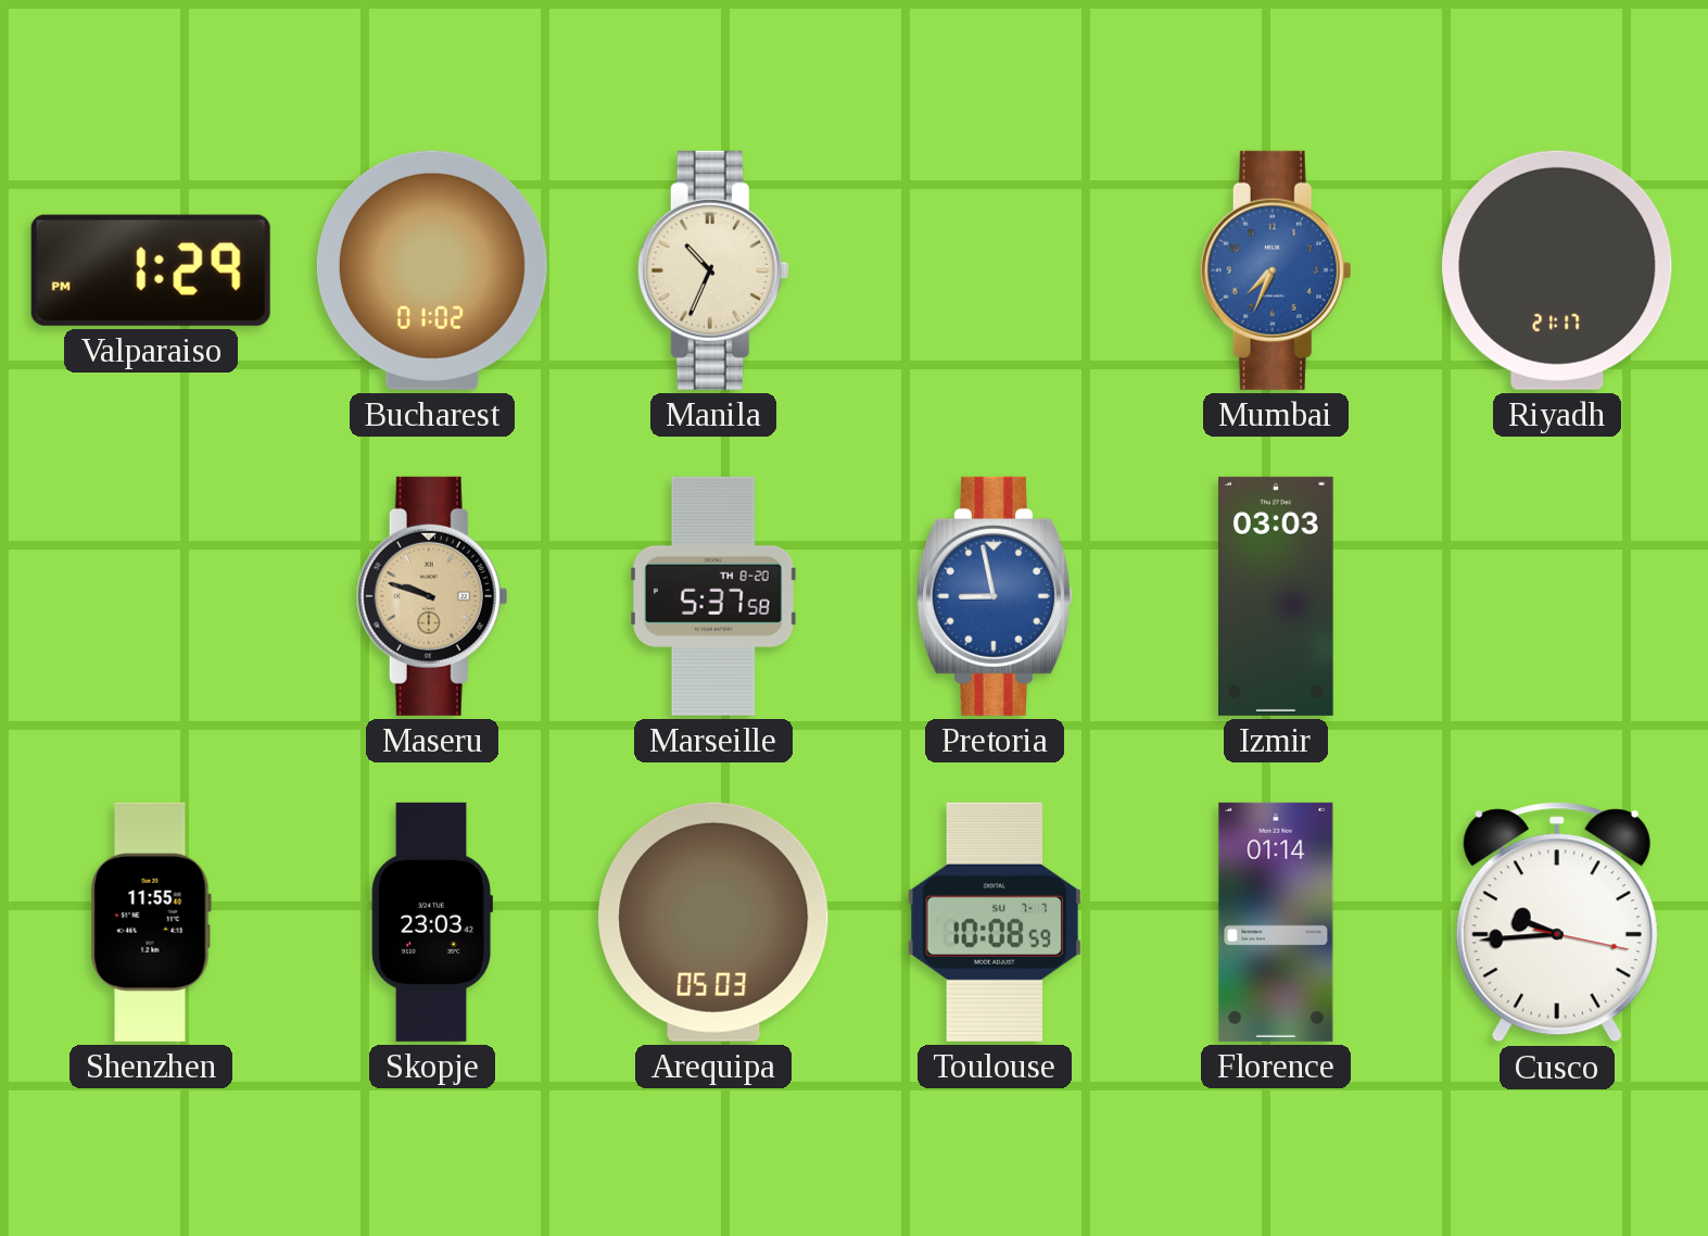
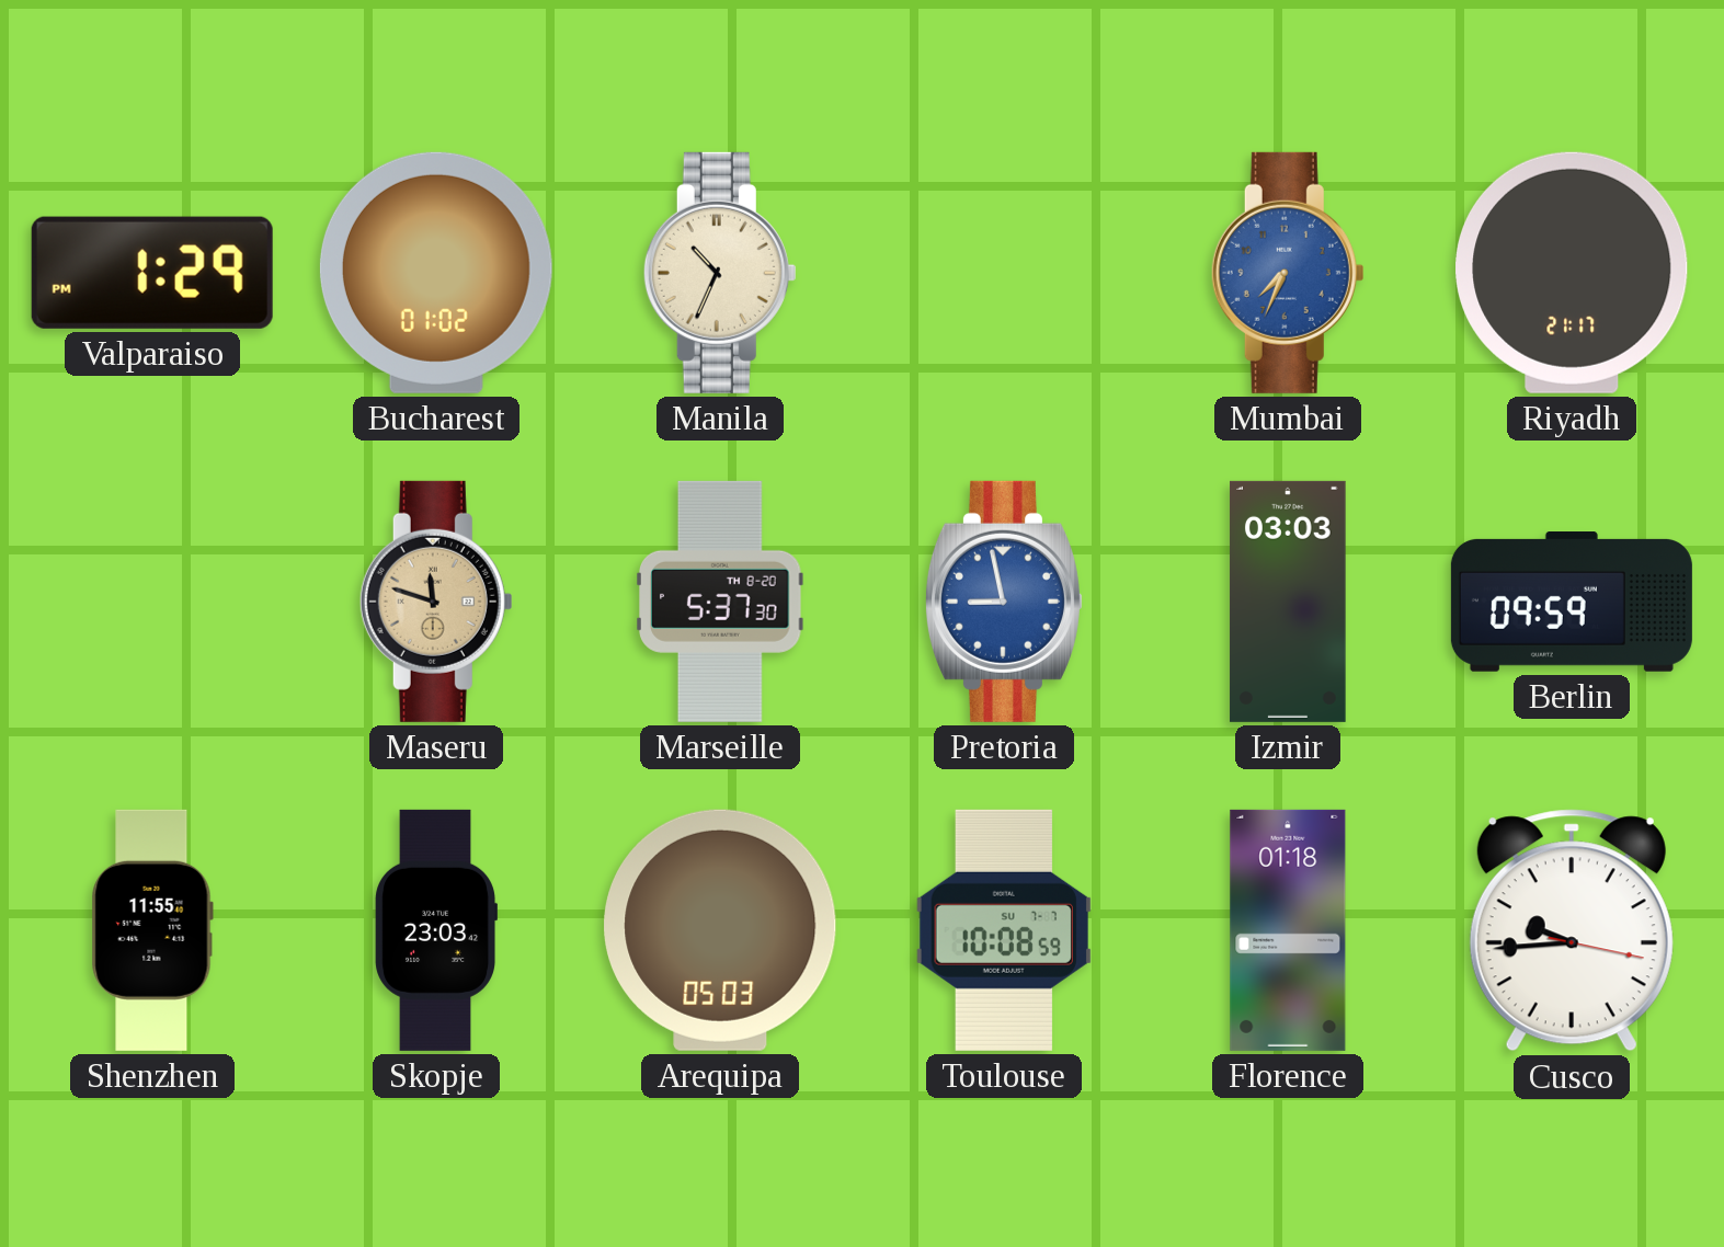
Maseru: 9:48 -> 11:48
Marseille: 5:37:58 -> 5:37:30
Berlin: none -> 09:59
Florence: 01:14 -> 01:18
